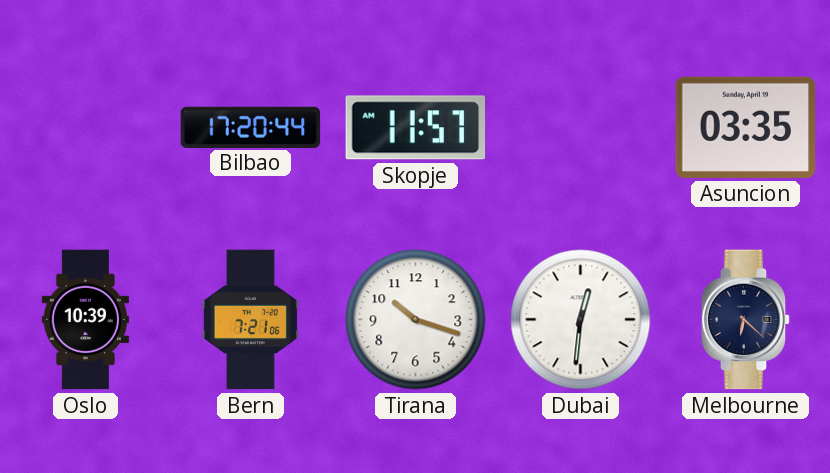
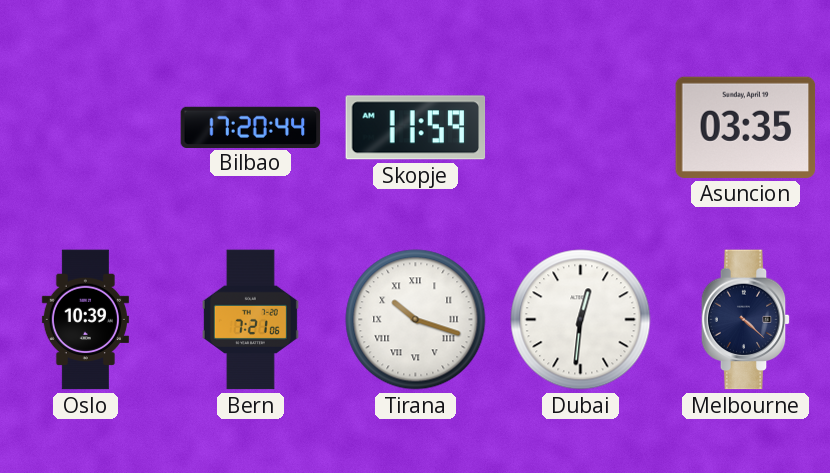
Skopje: 11:57 -> 11:59
Tirana numerals: Arabic -> Roman
Melbourne: 6:22 -> 4:22
